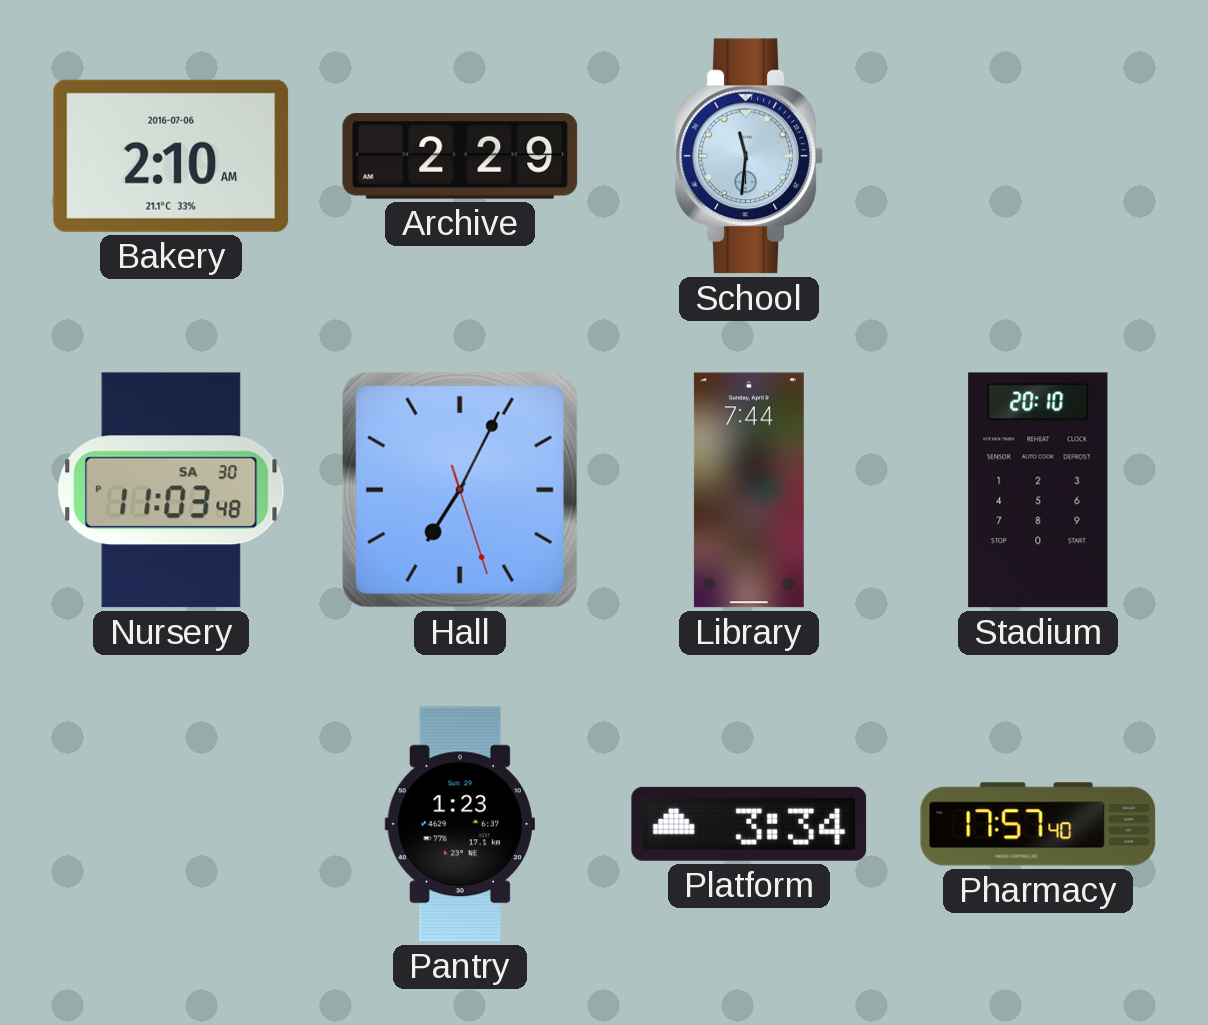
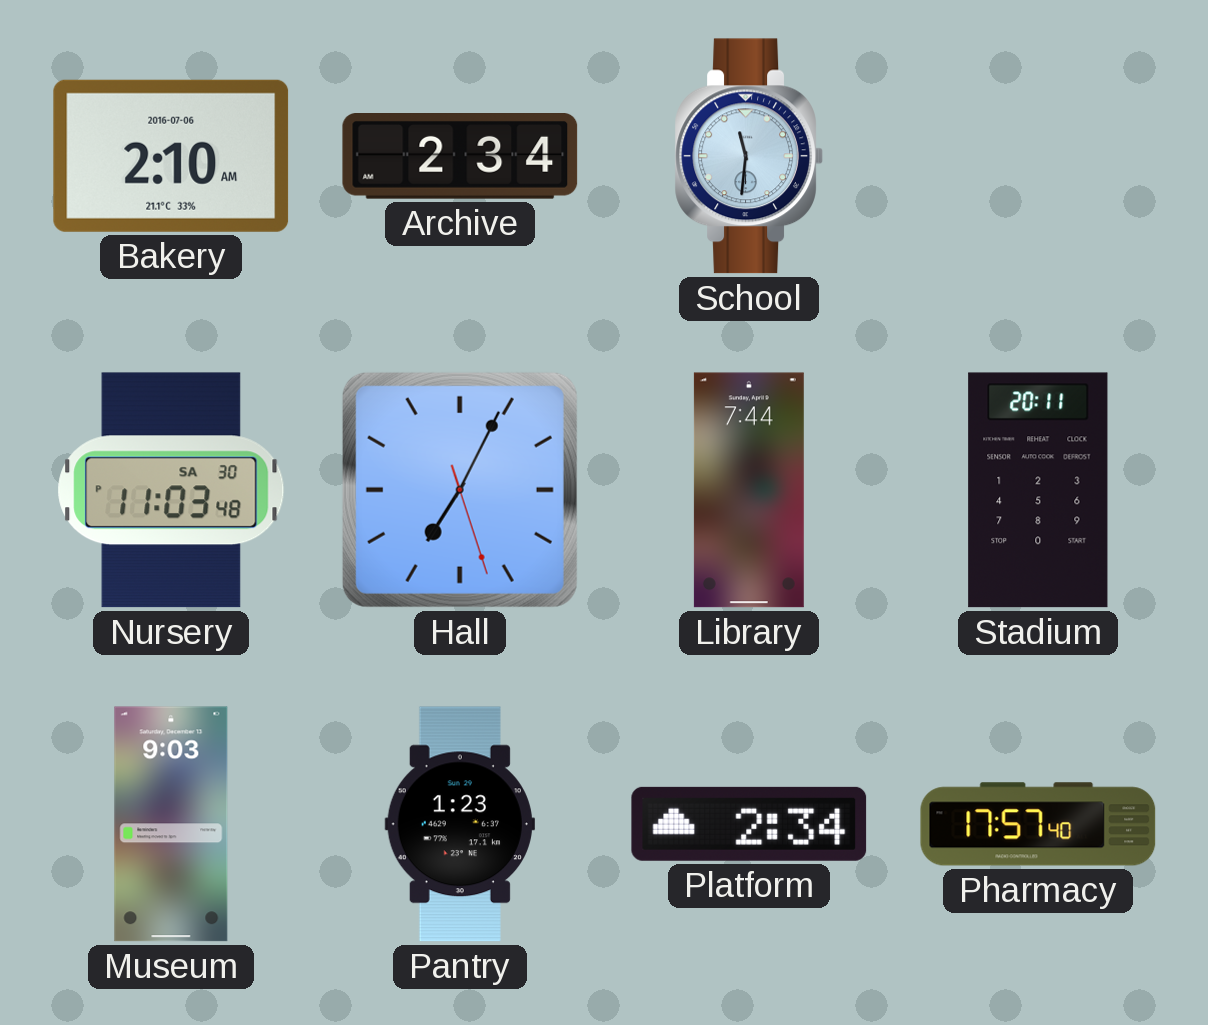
Archive: 2:29 -> 2:34
Stadium: 20:10 -> 20:11
Museum: none -> 9:03
Platform: 3:34 -> 2:34
